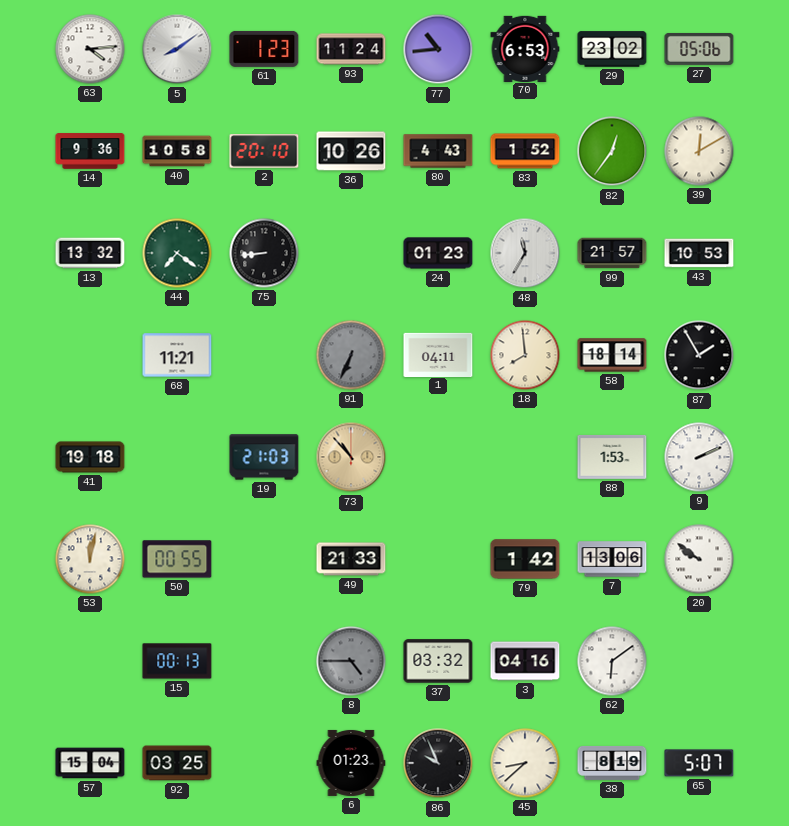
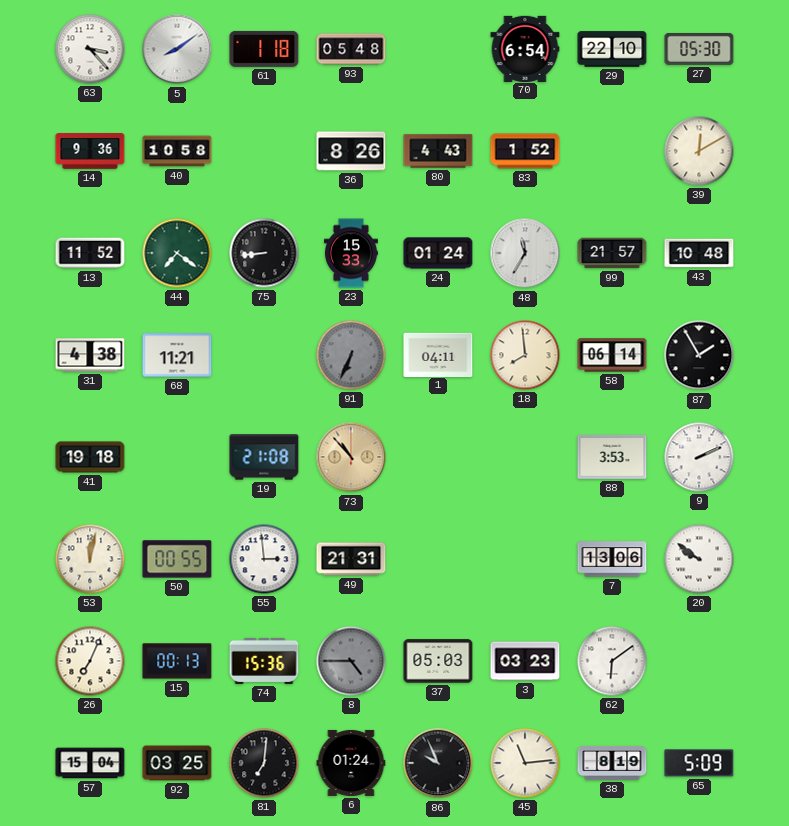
63: 4:14 -> 3:23
61: 1:23 -> 1:18
93: 11:24 -> 05:48
77: 10:44 -> none
70: 6:53 -> 6:54
29: 23:02 -> 22:10
27: 05:06 -> 05:30
2: 20:10 -> none
36: 10:26 -> 8:26
82: 12:36 -> none
13: 13:32 -> 11:52
23: none -> 15:33
24: 01:23 -> 01:24
43: 10:53 -> 10:48
31: none -> 4:38
58: 18:14 -> 06:14
19: 21:03 -> 21:08
88: 1:53 -> 3:53
55: none -> 2:59
49: 21:33 -> 21:31
79: 1:42 -> none
26: none -> 7:04
74: none -> 15:36
37: 03:32 -> 05:03
3: 04:16 -> 03:23
81: none -> 7:01
6: 01:23 -> 01:24
45: 8:38 -> 11:14
65: 5:07 -> 5:09
